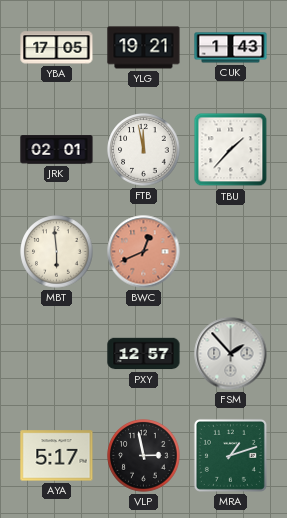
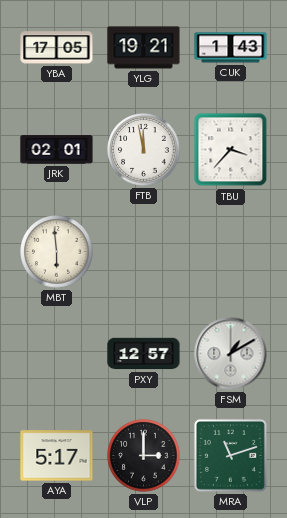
TBU: 1:37 -> 3:37
BWC: 12:41 -> none
FSM: 1:53 -> 1:10
VLP: 2:58 -> 3:00
MRA: 1:12 -> 11:12
